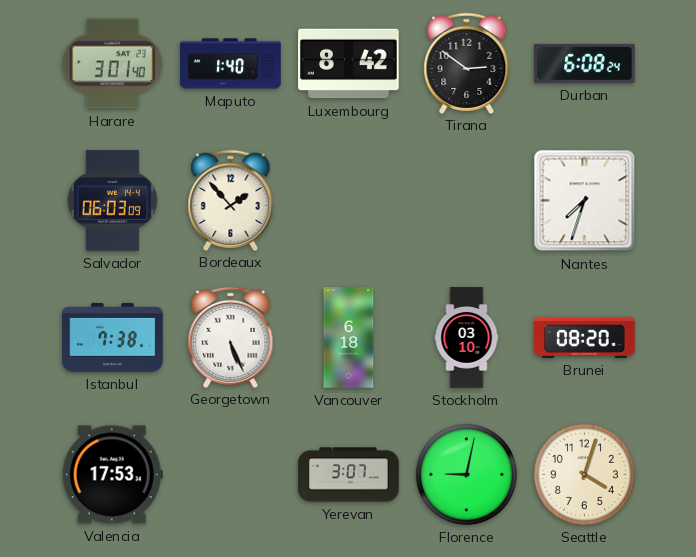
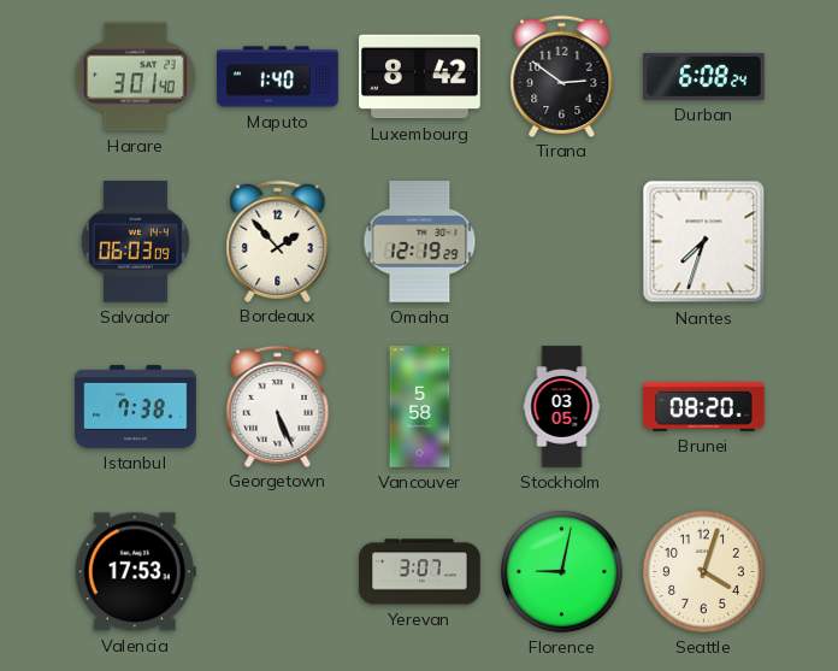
Omaha: none -> 12:19
Vancouver: 6:18 -> 5:58
Stockholm: 03:10 -> 03:05
